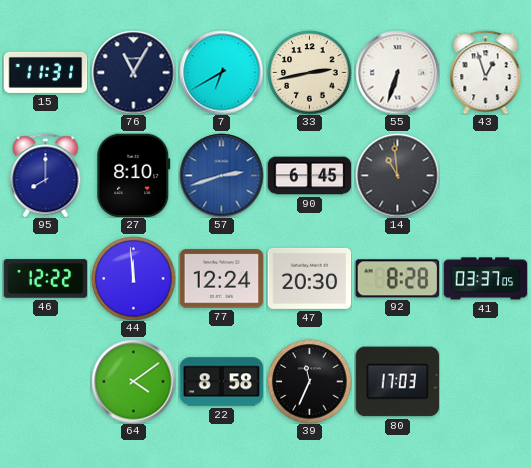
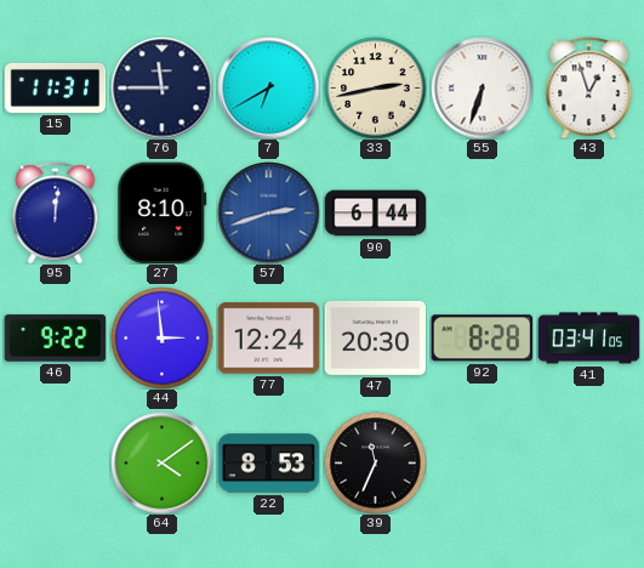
76: 11:05 -> 11:45
95: 8:00 -> 12:01
90: 6:45 -> 6:44
14: 10:59 -> none
46: 12:22 -> 9:22
44: 11:59 -> 2:59
41: 03:37 -> 03:41
22: 8:58 -> 8:53
80: 17:03 -> none
